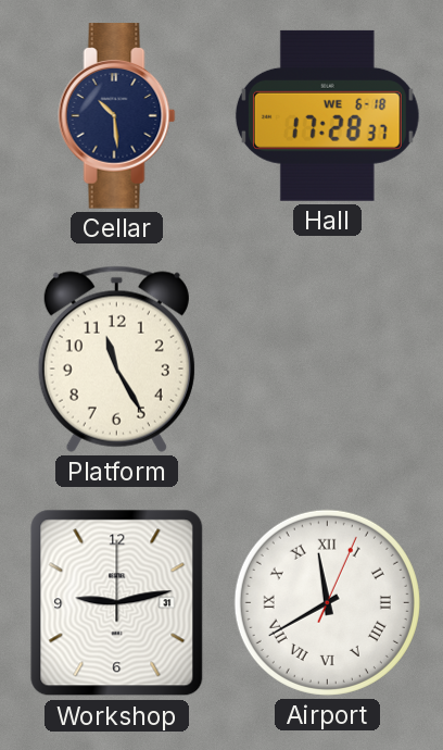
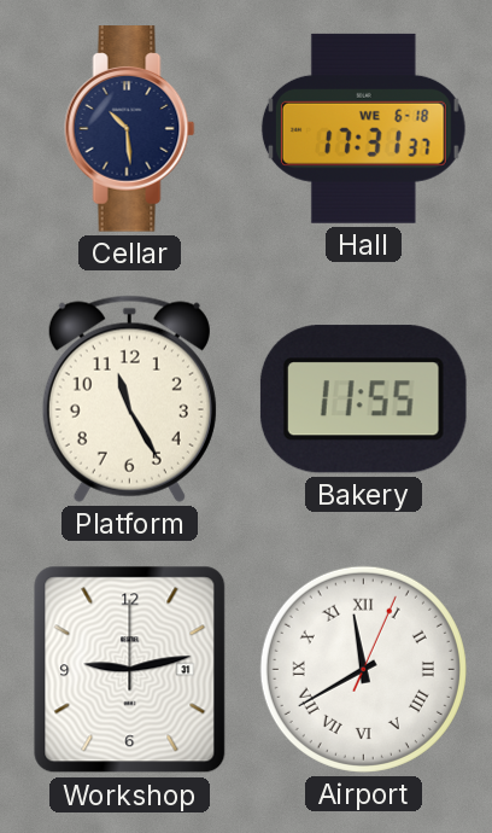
Hall: 17:28 -> 17:31
Bakery: none -> 11:55
